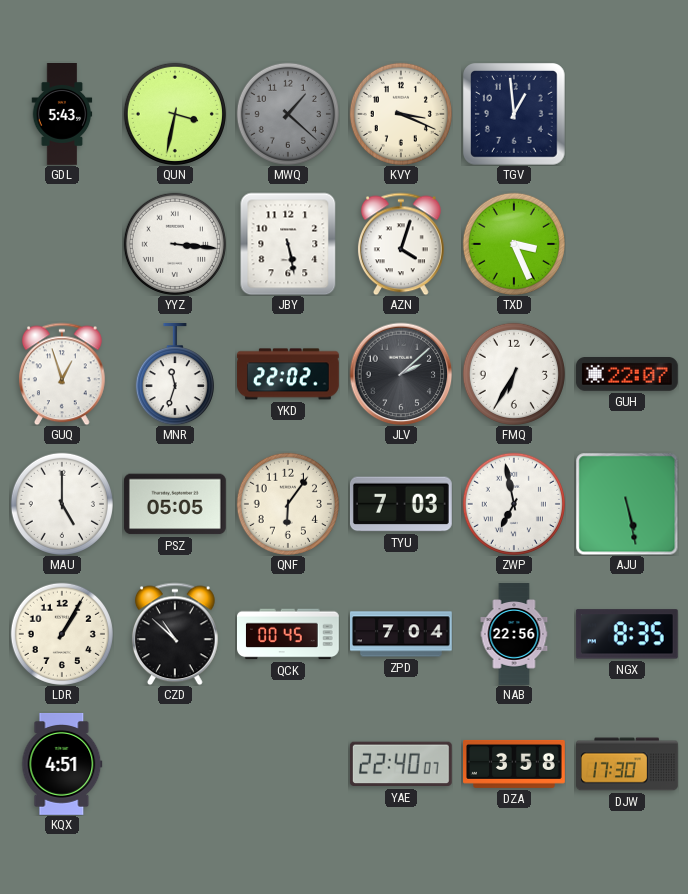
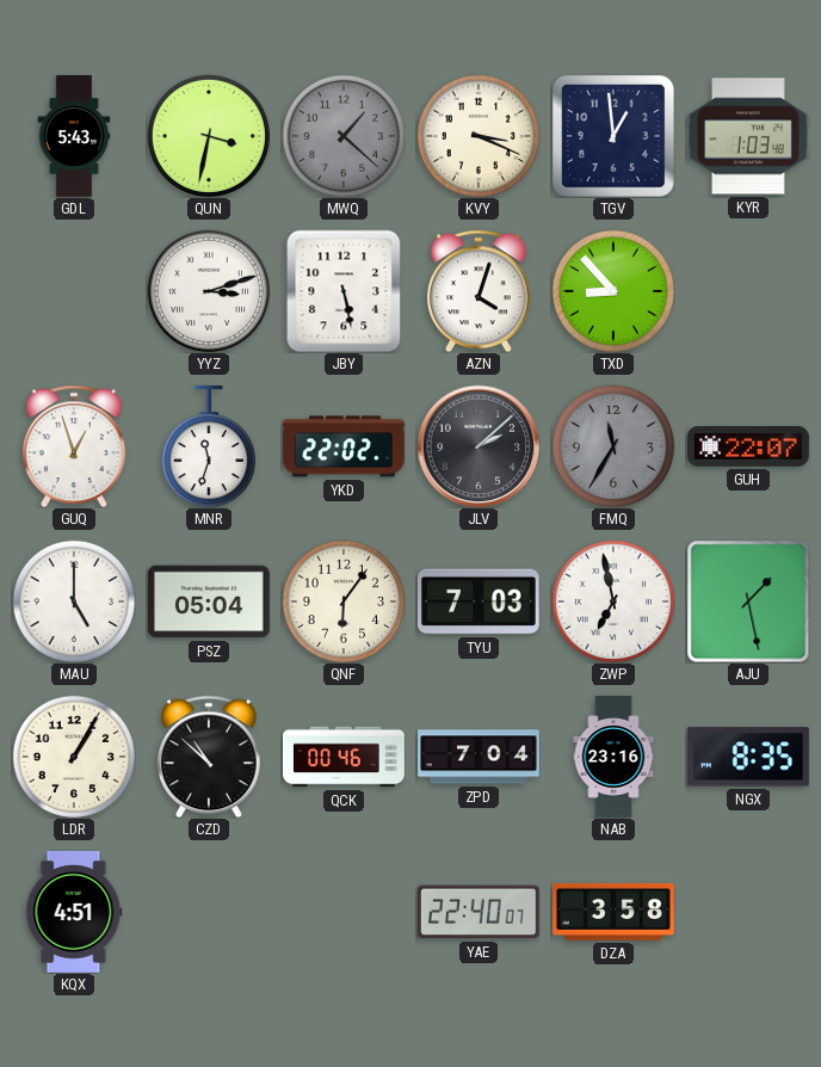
KYR: none -> 1:03
YYZ: 3:16 -> 3:12
TXD: 3:26 -> 8:53
FMQ: 6:35 -> 11:35
FMQ dial: white -> grey
PSZ: 05:05 -> 05:04
AJU: 5:28 -> 1:28
QCK: 00:45 -> 00:46
NAB: 22:56 -> 23:16
DJW: 17:30 -> none
